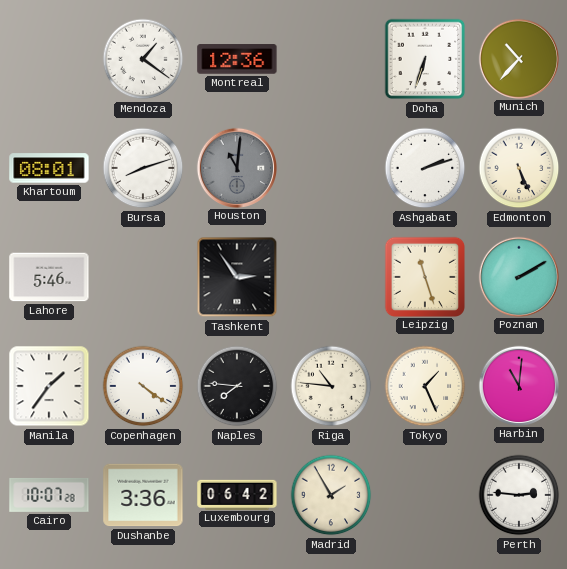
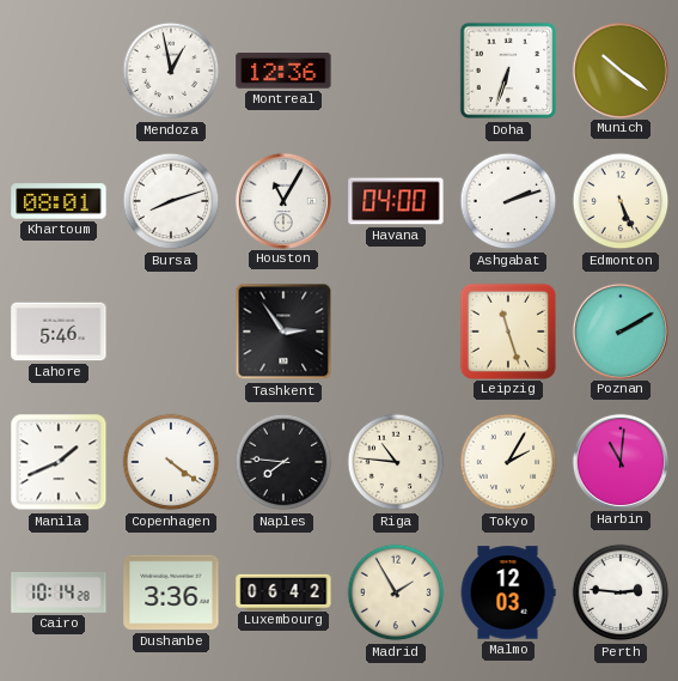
Mendoza: 1:21 -> 12:58
Munich: 10:37 -> 10:21
Houston: 11:01 -> 11:05
Houston dial: grey -> white
Havana: none -> 04:00
Manila: 1:36 -> 1:41
Tokyo: 1:26 -> 2:05
Cairo: 10:07 -> 10:14
Malmo: none -> 12:03
